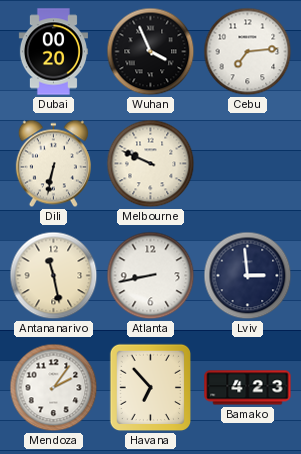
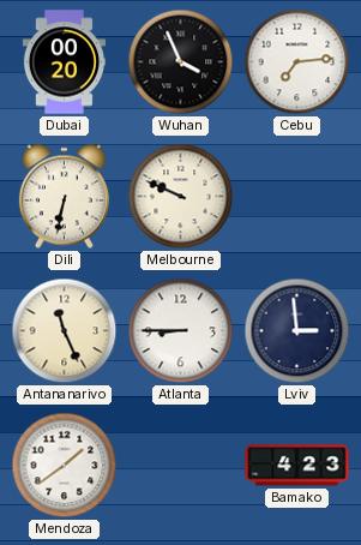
Antananarivo: 11:28 -> 11:26
Atlanta: 8:43 -> 8:45
Mendoza: 2:06 -> 1:39
Havana: 6:53 -> none
